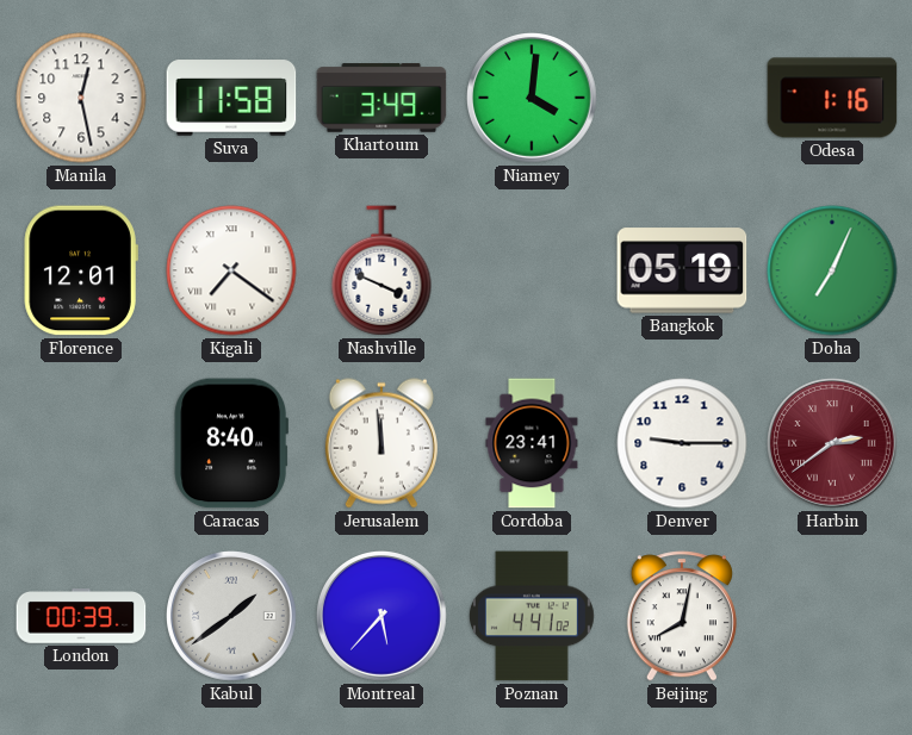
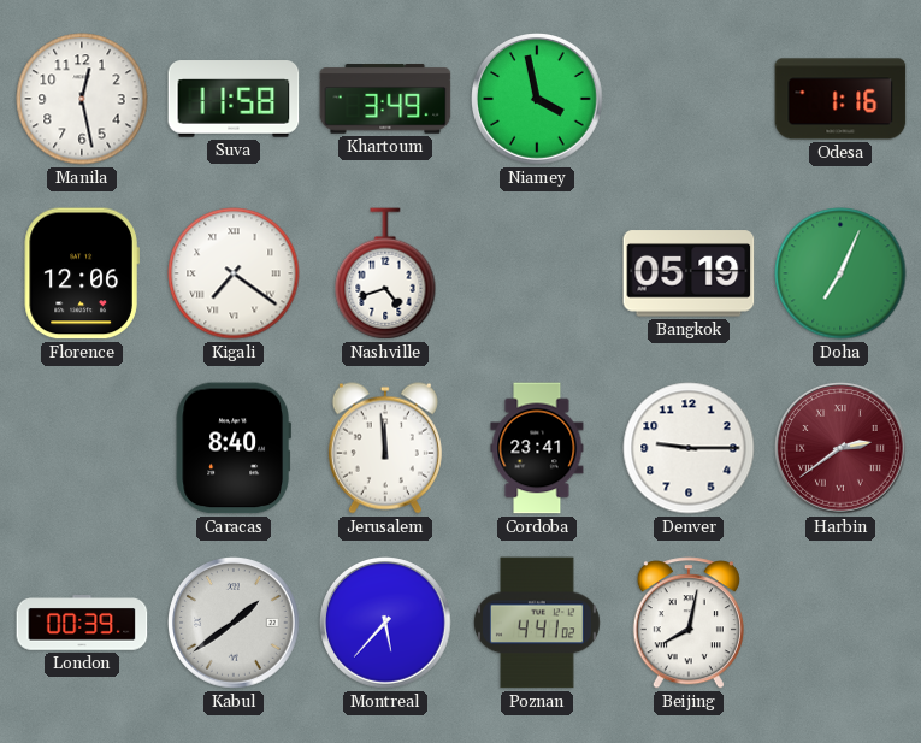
Niamey: 4:01 -> 3:58
Florence: 12:01 -> 12:06
Nashville: 3:49 -> 4:42
